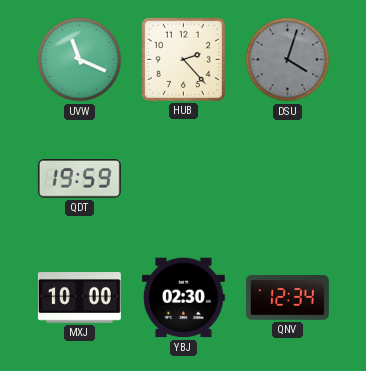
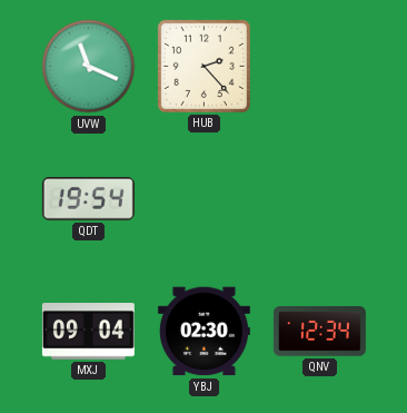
DSU: 4:03 -> none
QDT: 19:59 -> 19:54
MXJ: 10:00 -> 09:04
